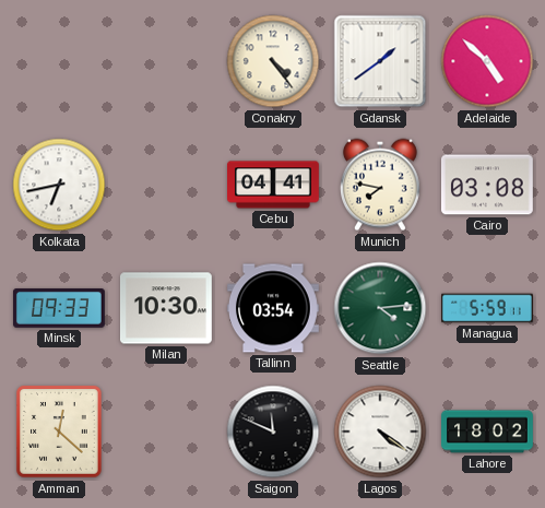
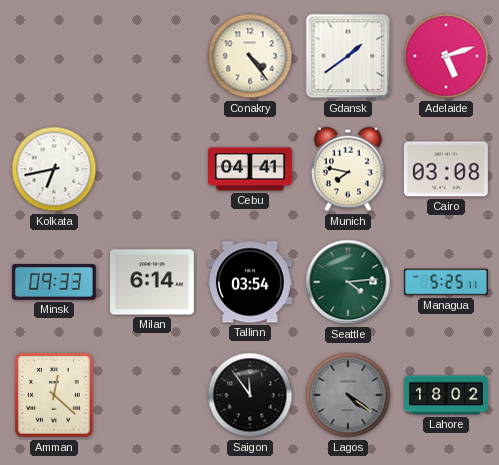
Adelaide: 4:52 -> 5:12
Milan: 10:30 -> 6:14
Managua: 5:59 -> 5:25
Saigon: 11:49 -> 11:54
Lagos dial: white -> grey
